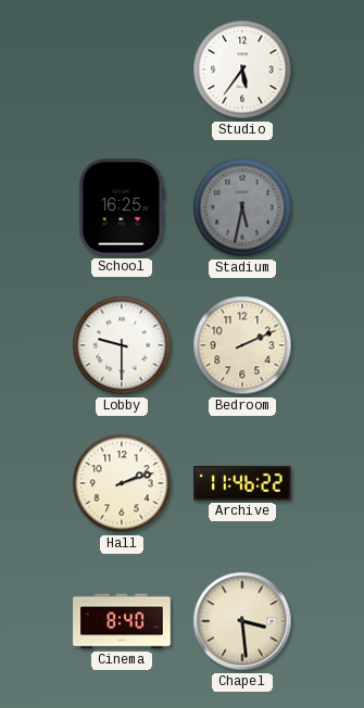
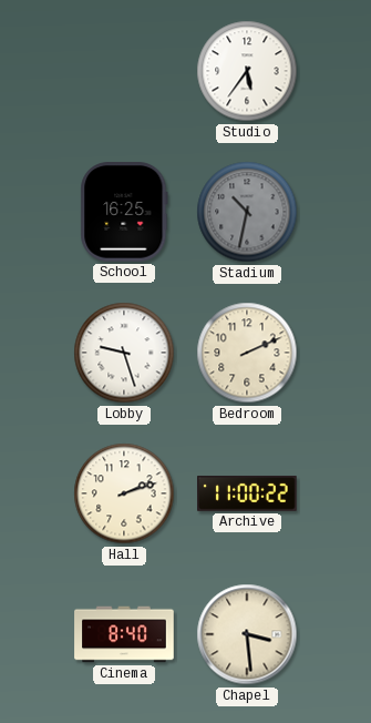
Stadium: 5:32 -> 10:32
Lobby: 9:30 -> 9:27
Archive: 11:46 -> 11:00
